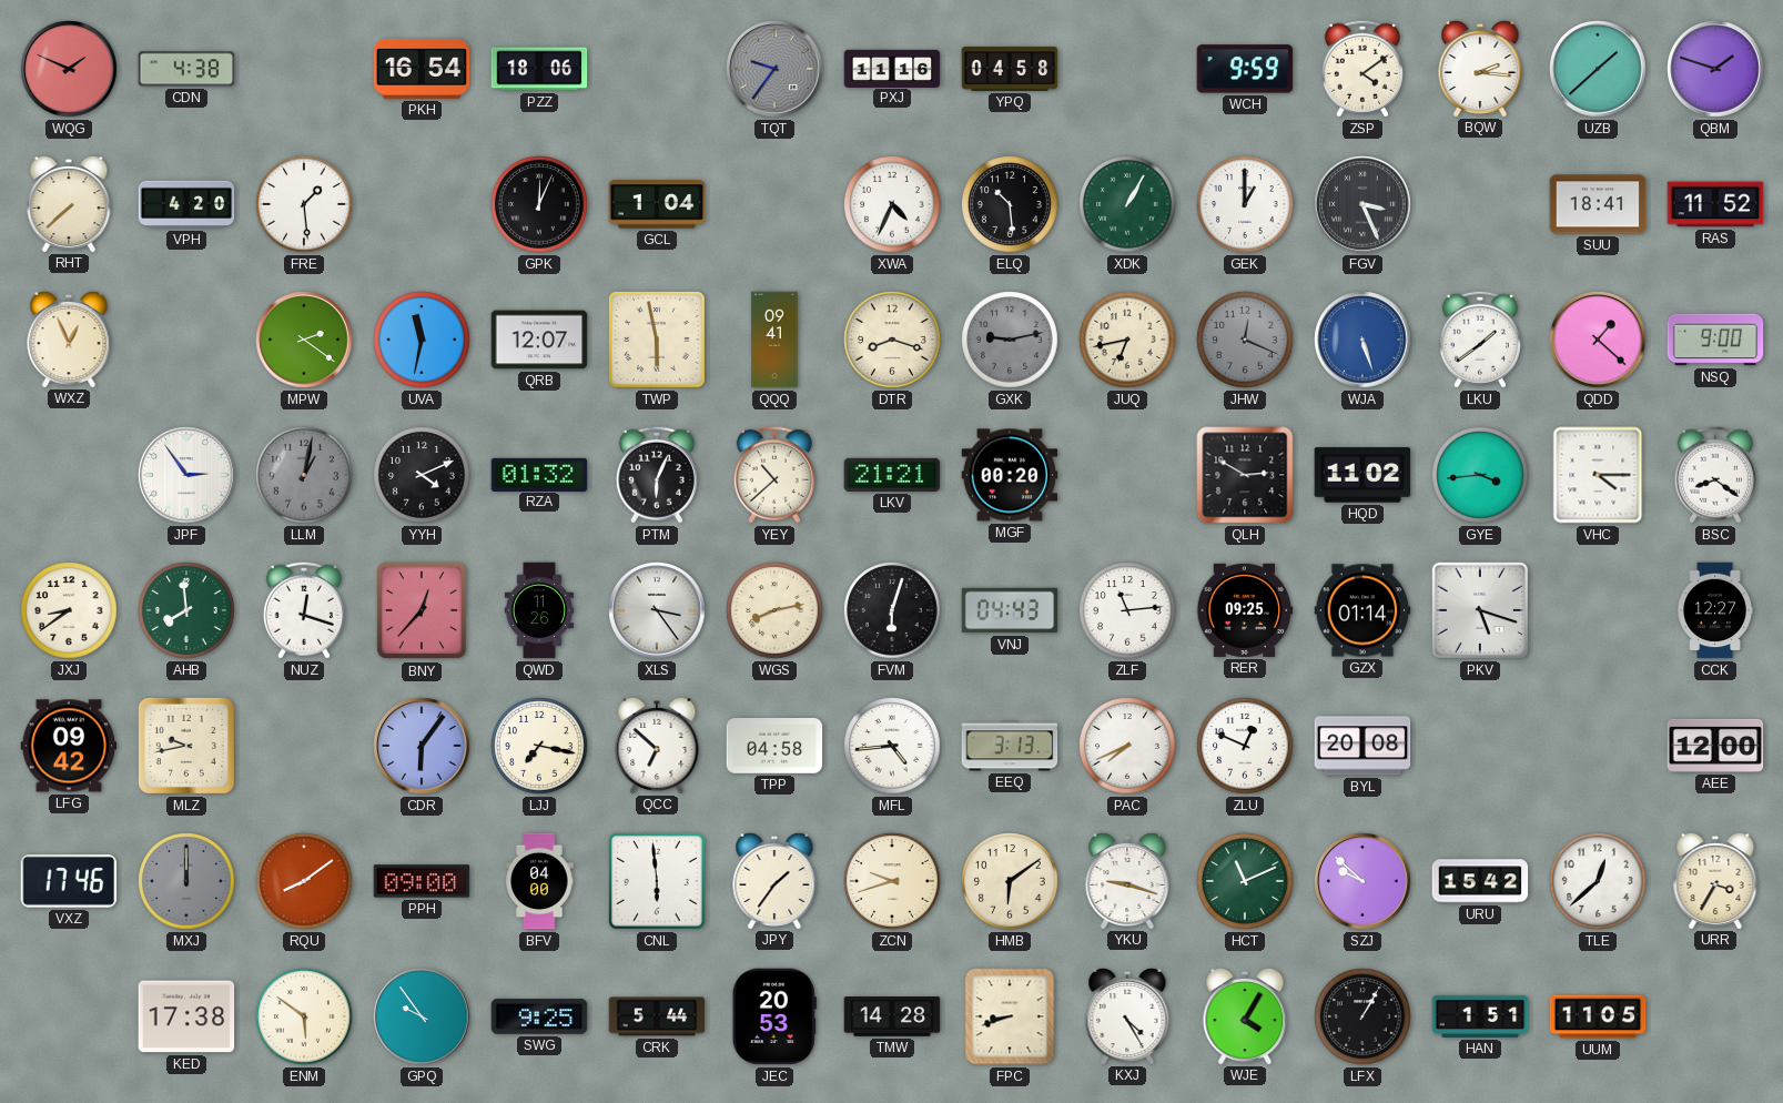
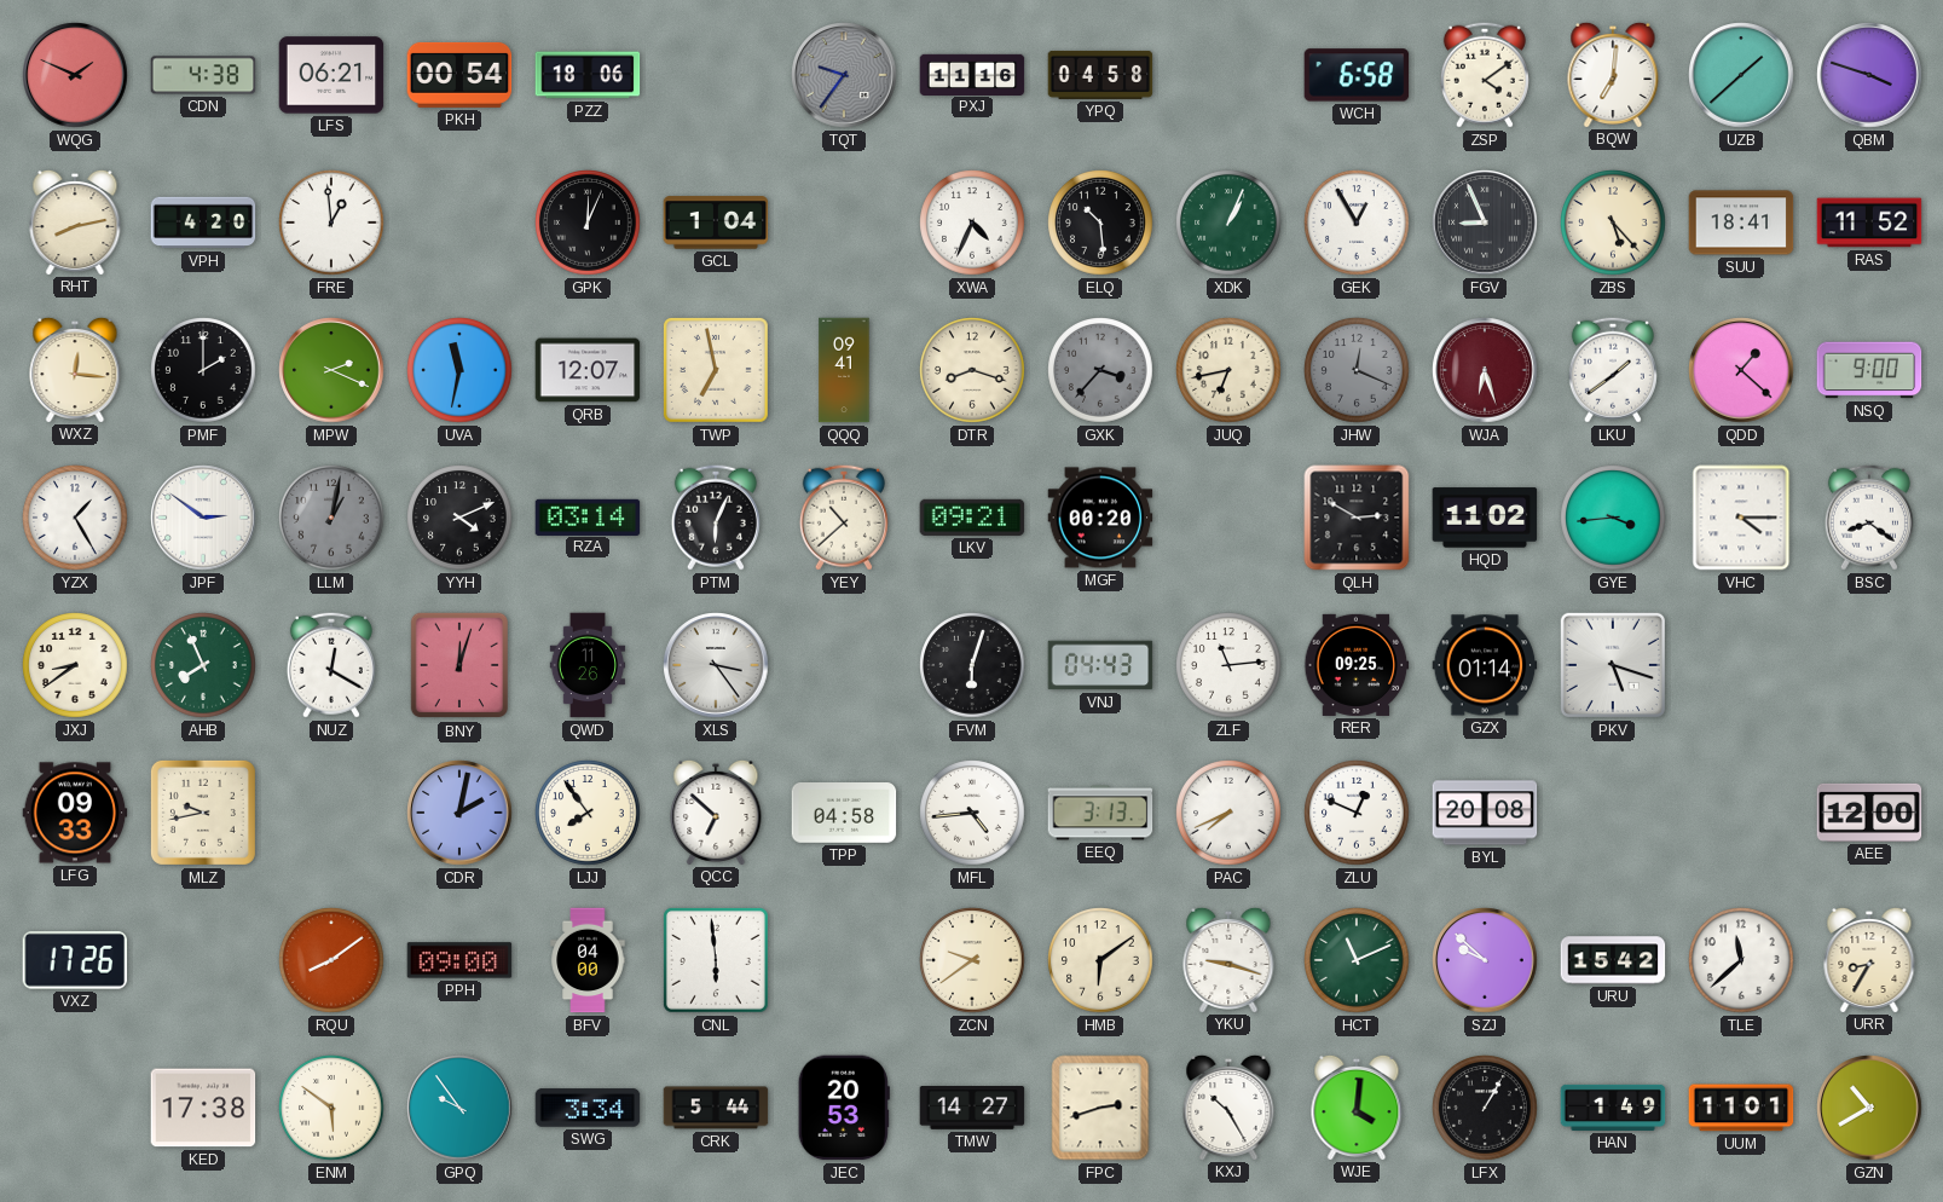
LFS: none -> 06:21
PKH: 16:54 -> 00:54
WCH: 9:59 -> 6:58
BQW: 2:16 -> 7:01
QBM: 1:48 -> 3:48
RHT: 7:38 -> 8:13
FRE: 1:29 -> 12:59
XDK: 1:05 -> 1:04
GEK: 1:00 -> 12:55
FGV: 3:26 -> 8:56
ZBS: none -> 5:23
WXZ: 12:56 -> 12:16
PMF: none -> 2:00
MPW: 2:21 -> 2:19
TWP: 5:58 -> 6:58
GXK: 9:13 -> 3:37
WJA: 5:27 -> 6:27
WJA dial: blue -> burgundy
YZX: none -> 1:25
JPF: 2:54 -> 2:51
RZA: 01:32 -> 03:14
LKV: 21:21 -> 09:21
AHB: 7:59 -> 7:56
NUZ: 12:18 -> 12:20
BNY: 12:37 -> 12:03
WGS: 8:13 -> none
CCK: 12:27 -> none
LFG: 09:42 -> 09:33
CDR: 6:06 -> 2:02
LJJ: 7:17 -> 7:54
VXZ: 17:46 -> 17:26
MXJ: 12:00 -> none
JPY: 1:36 -> none
ZCN: 9:42 -> 9:39
TLE: 12:38 -> 11:38
URR: 3:35 -> 8:35
SWG: 9:25 -> 3:34
TMW: 14:28 -> 14:27
FPC: 8:42 -> 2:42
KXJ: 4:25 -> 10:25
WJE: 4:05 -> 4:01
HAN: 1:51 -> 1:49
UUM: 11:05 -> 11:01
GZN: none -> 10:40
